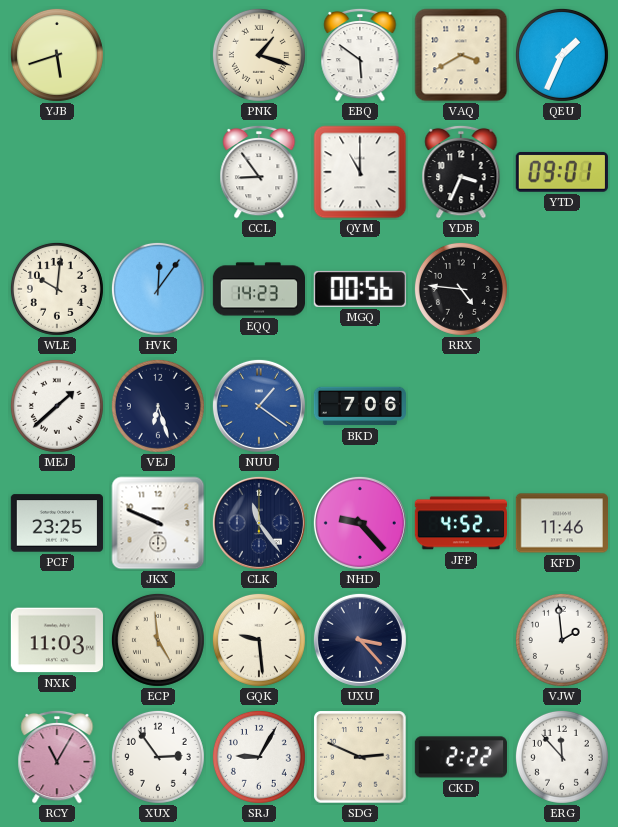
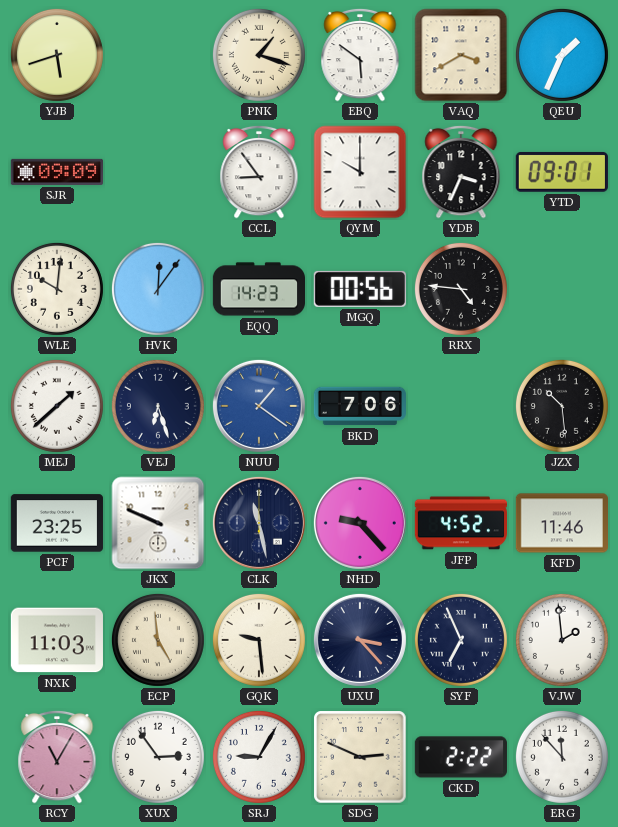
SJR: none -> 09:09
QYM: 11:00 -> 10:00
JZX: none -> 10:29
CLK: 11:24 -> 11:28
SYF: none -> 6:56
